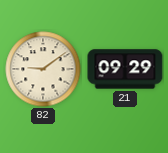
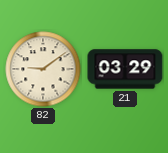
21: 09:29 -> 03:29
